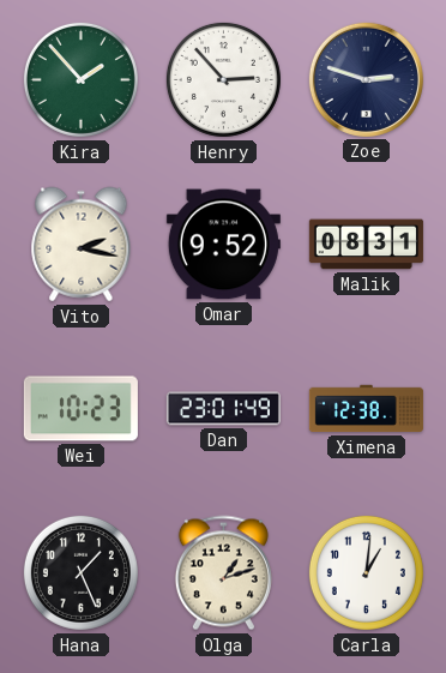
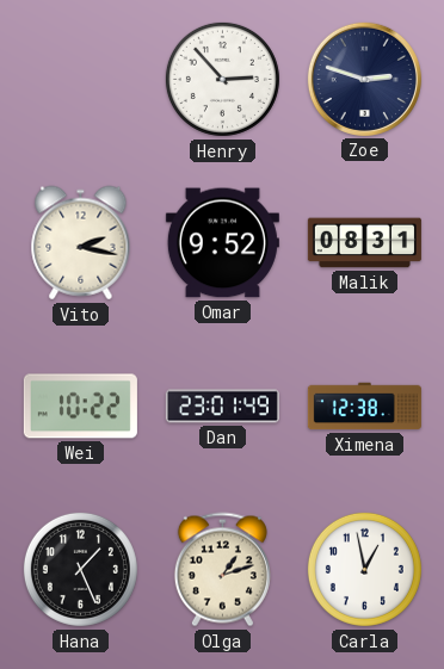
Kira: 1:53 -> none
Wei: 10:23 -> 10:22
Carla: 1:01 -> 12:58
